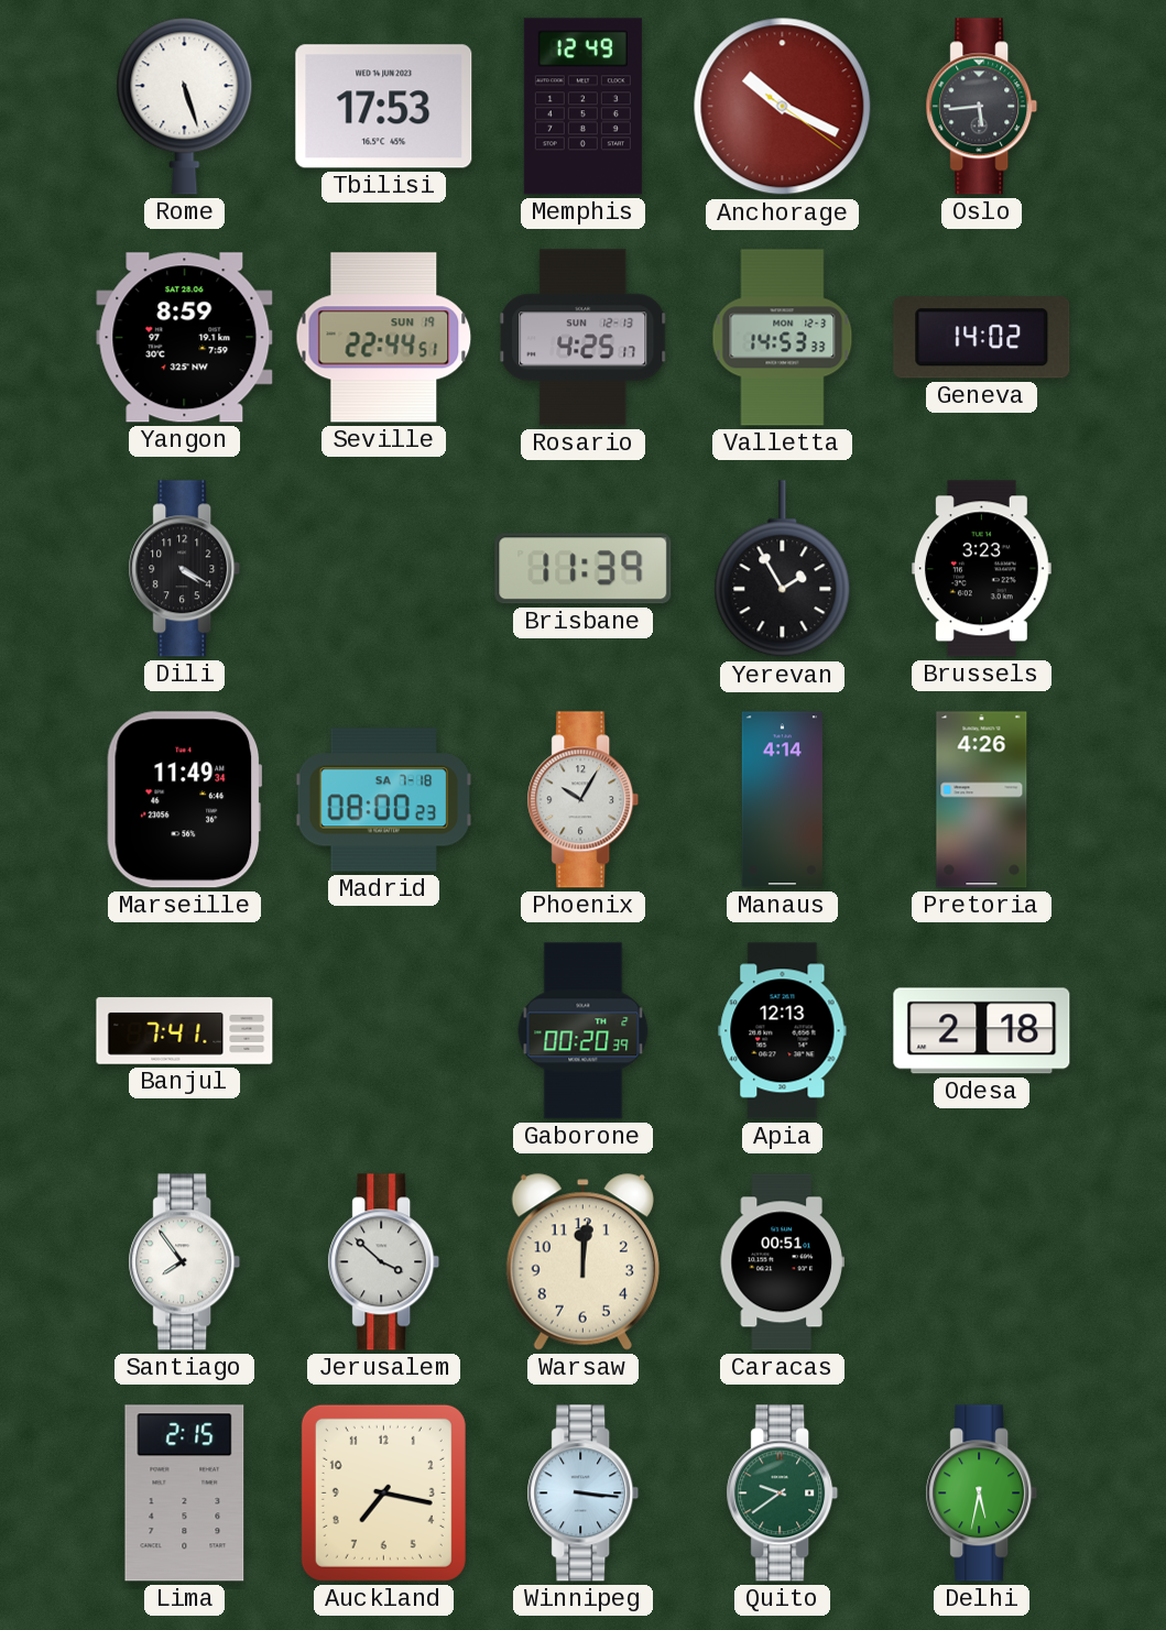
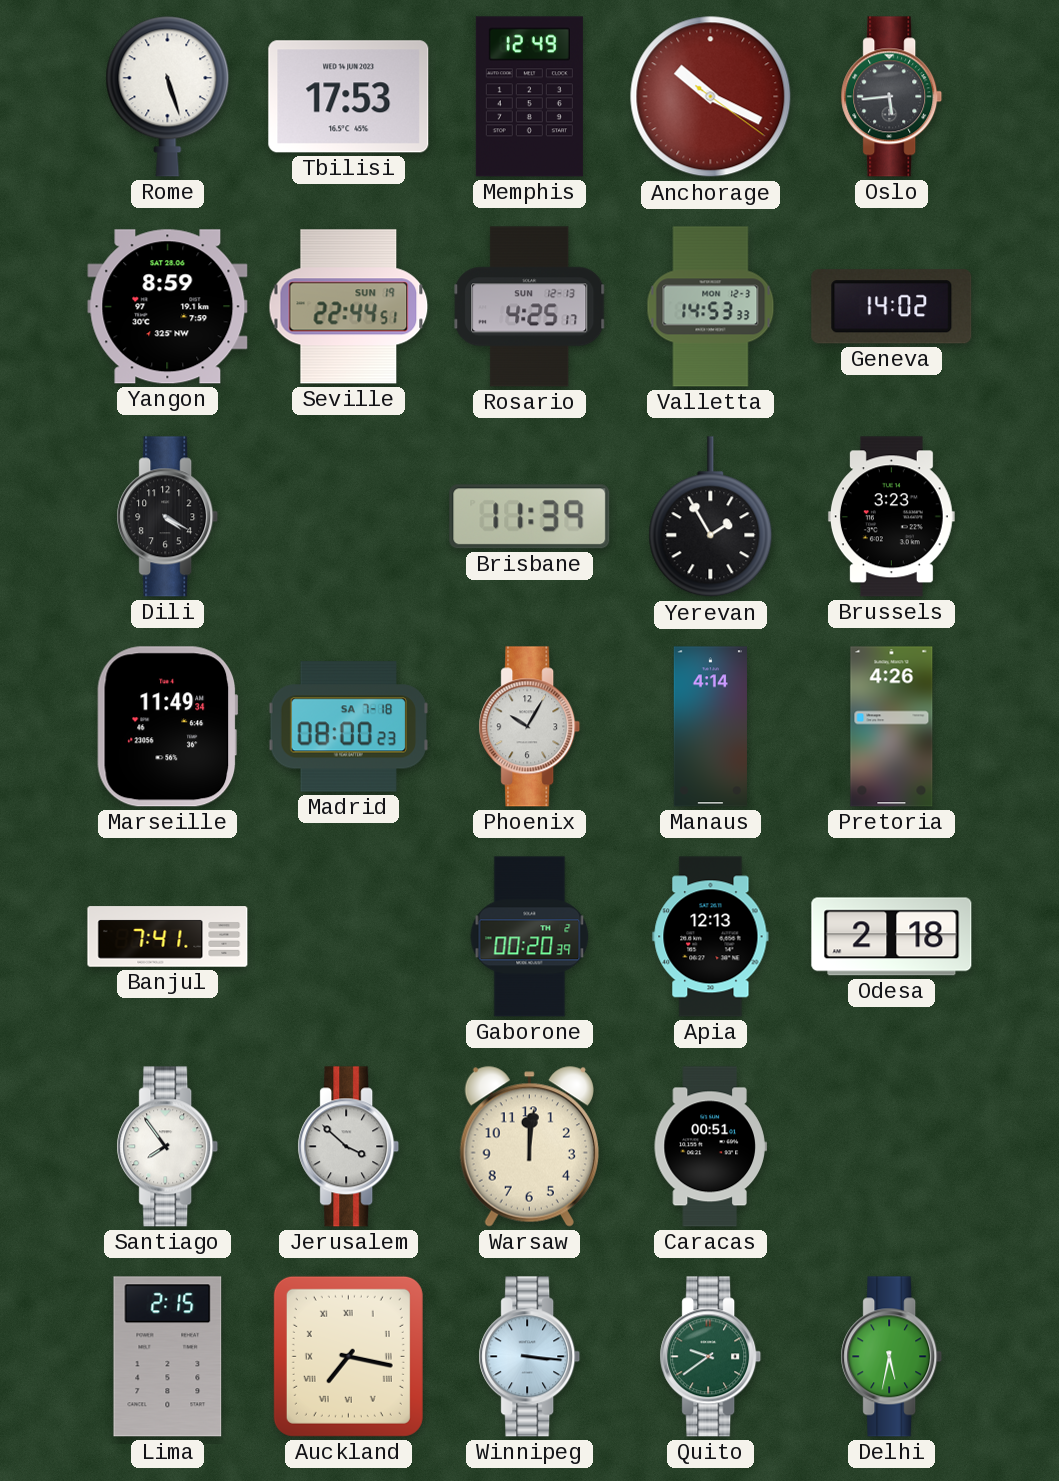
Auckland numerals: Arabic -> Roman
